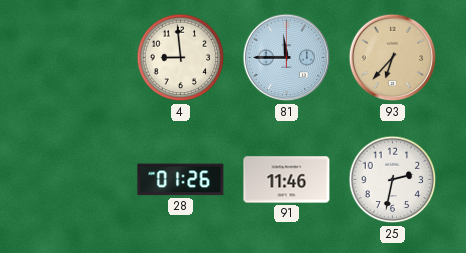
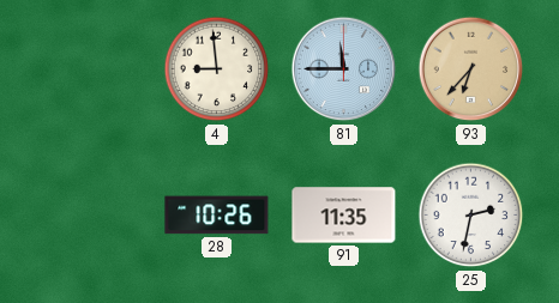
28: 01:26 -> 10:26
91: 11:46 -> 11:35
